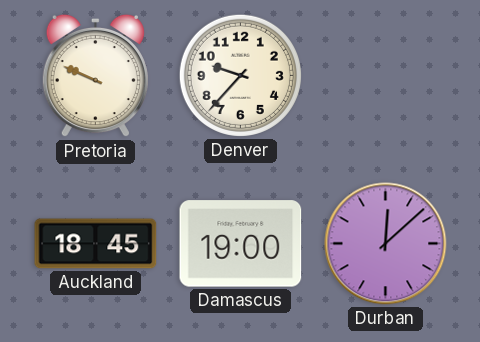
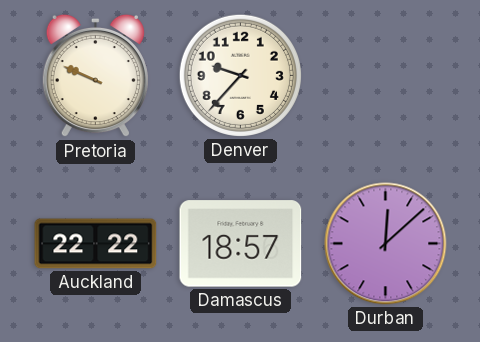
Auckland: 18:45 -> 22:22
Damascus: 19:00 -> 18:57
